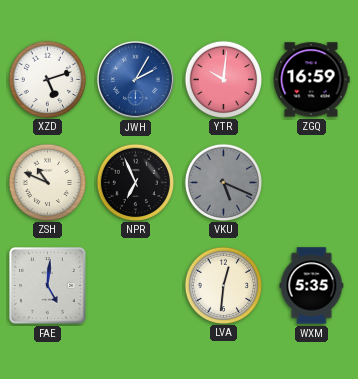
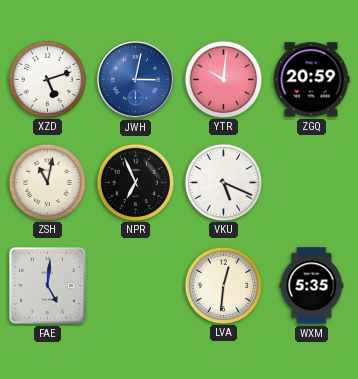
JWH: 2:05 -> 3:02
ZGQ: 16:59 -> 20:59
ZSH: 10:49 -> 11:02
VKU dial: grey -> white
